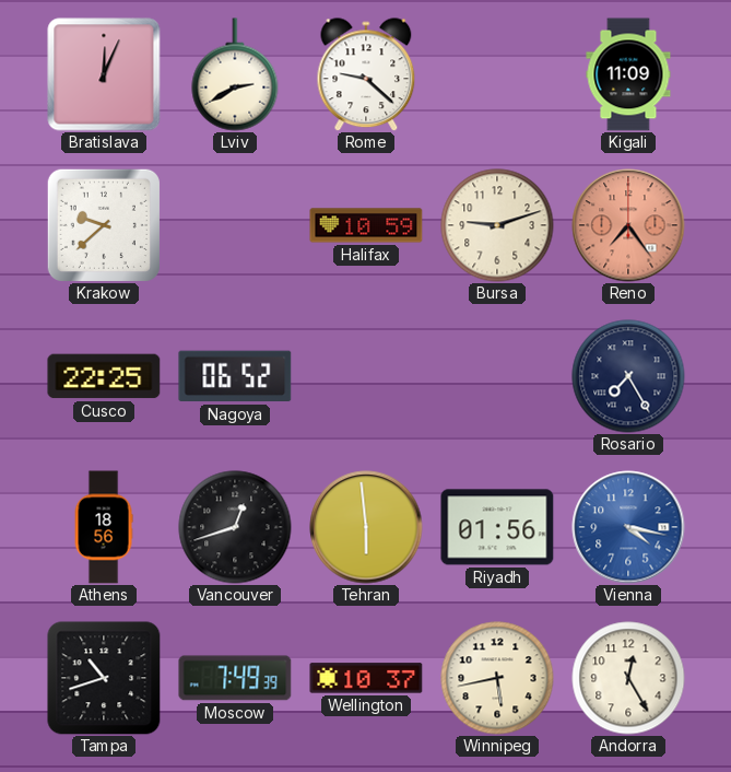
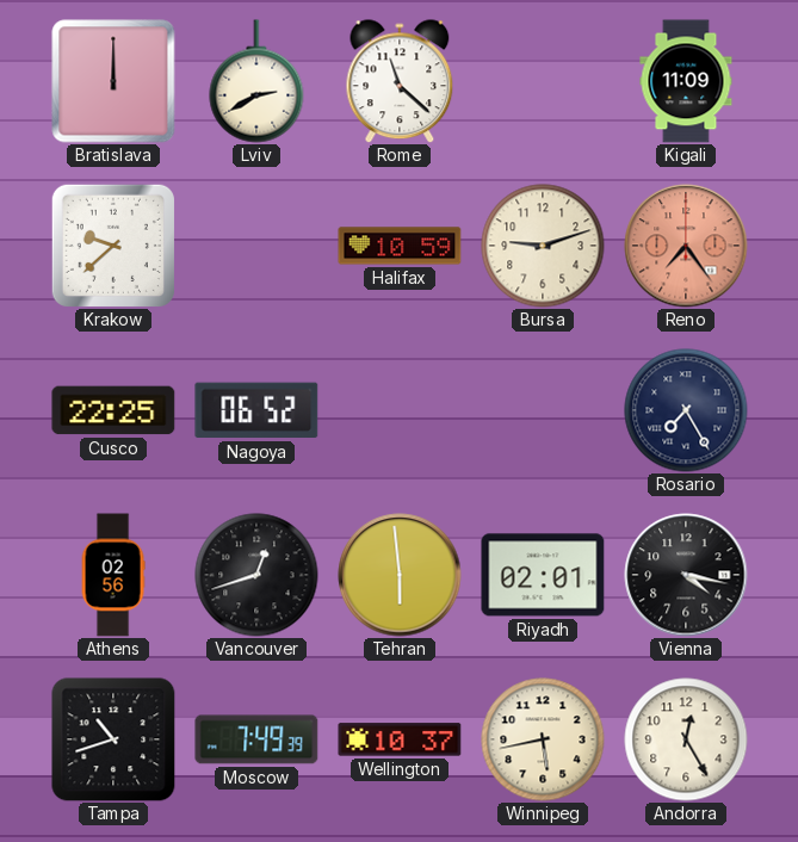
Bratislava: 12:04 -> 12:00
Rome: 9:22 -> 11:22
Athens: 18:56 -> 02:56
Riyadh: 01:56 -> 02:01
Vienna dial: blue -> black
